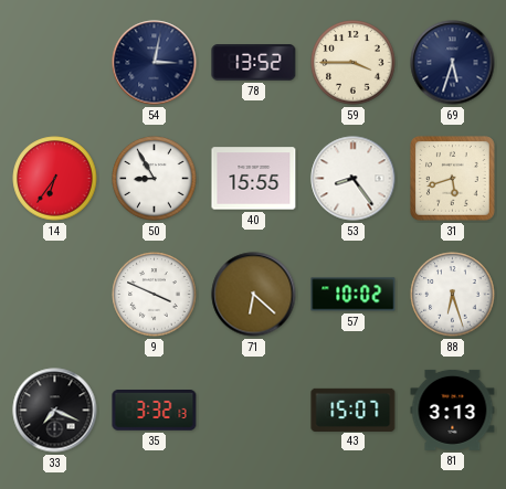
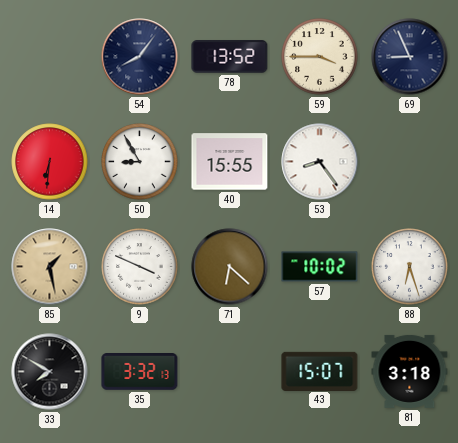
54: 3:02 -> 8:06
69: 5:33 -> 8:56
14: 6:36 -> 6:31
31: 5:42 -> none
85: none -> 1:28
33: 7:19 -> 7:50
81: 3:13 -> 3:18
